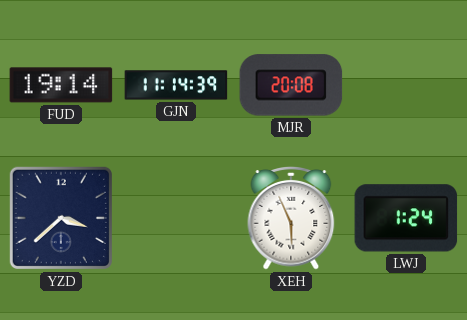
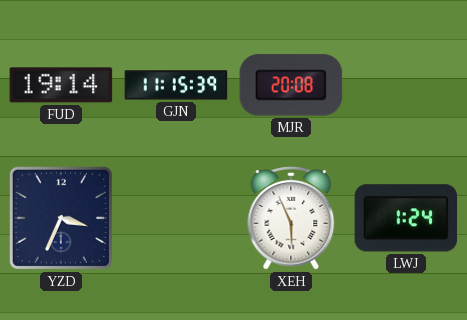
GJN: 11:14 -> 11:15
YZD: 3:38 -> 3:34
